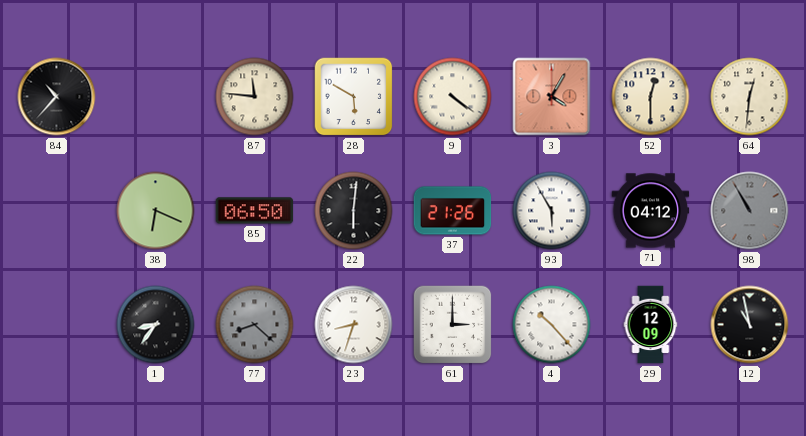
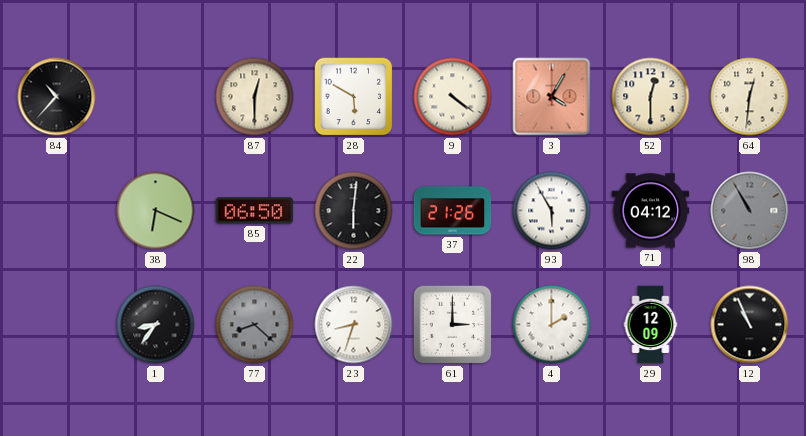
87: 11:46 -> 12:30
4: 10:23 -> 2:00
12: 10:58 -> 10:56
